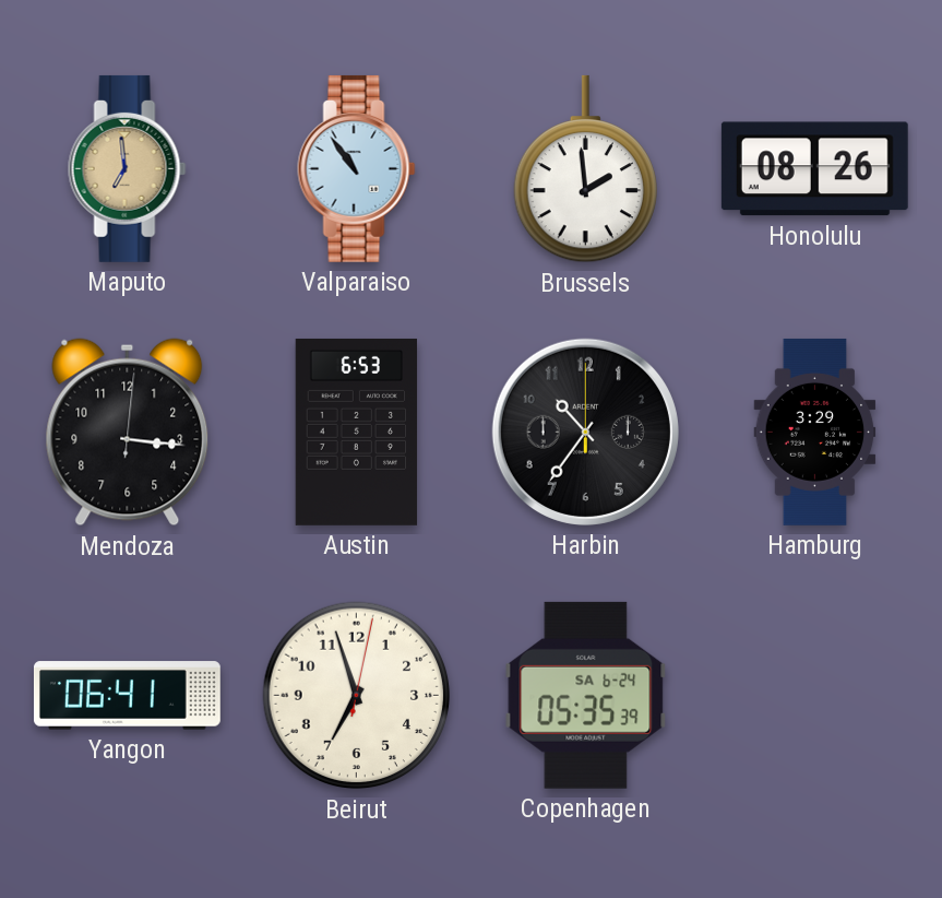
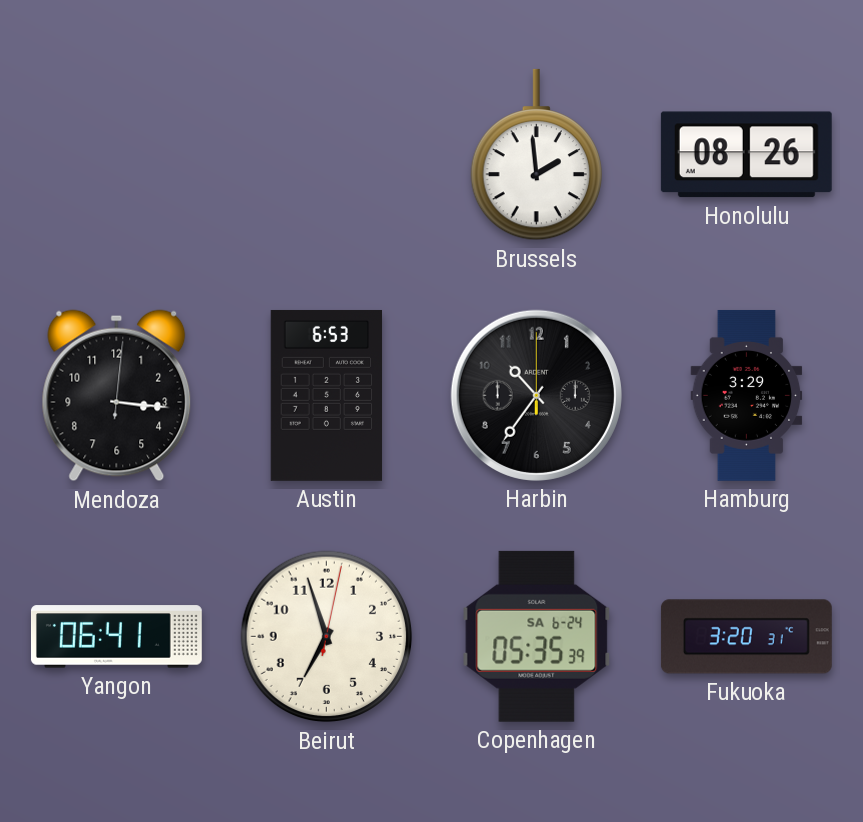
Maputo: 6:59 -> none
Valparaiso: 10:54 -> none
Fukuoka: none -> 3:20
